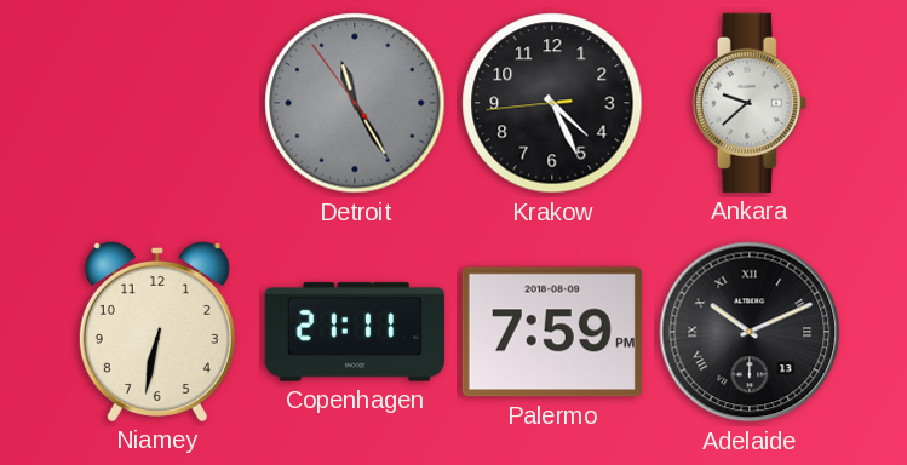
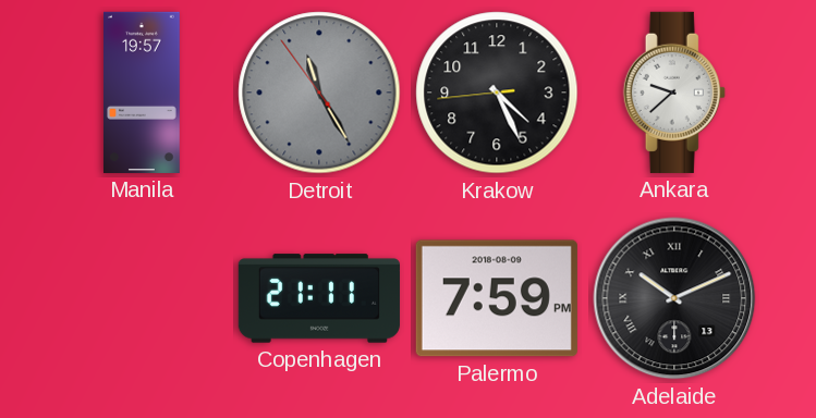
Manila: none -> 19:57
Niamey: 6:32 -> none
